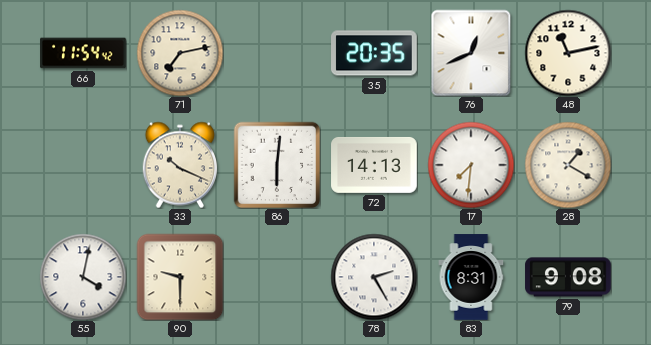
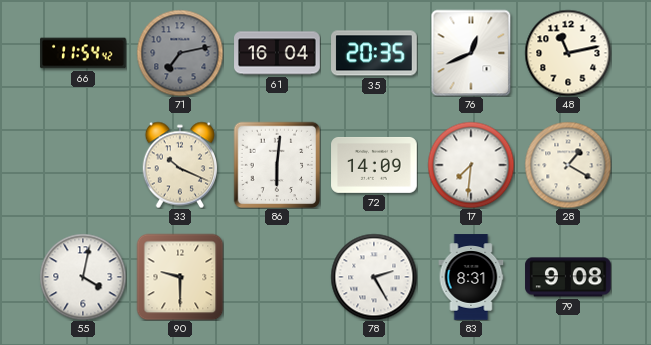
71 dial: cream -> grey
61: none -> 16:04
72: 14:13 -> 14:09
